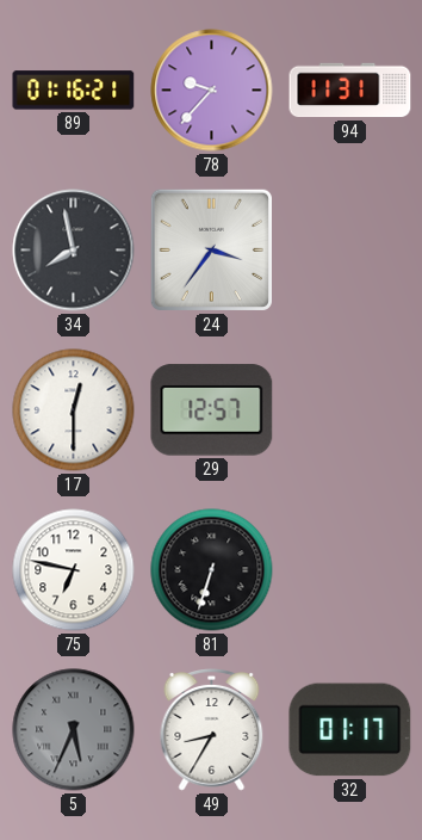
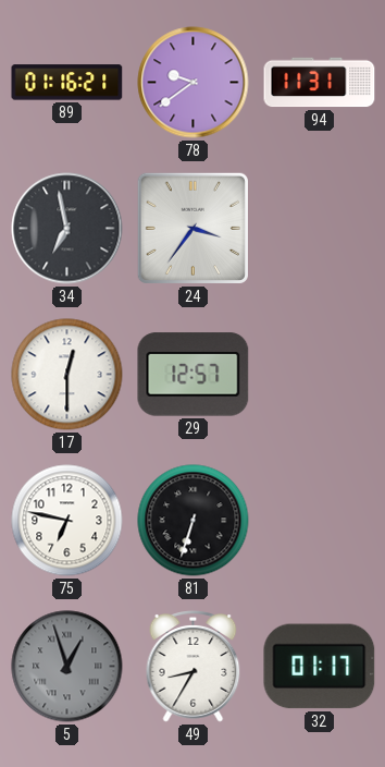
78: 9:37 -> 9:39
34: 7:58 -> 6:58
5: 5:34 -> 12:57
